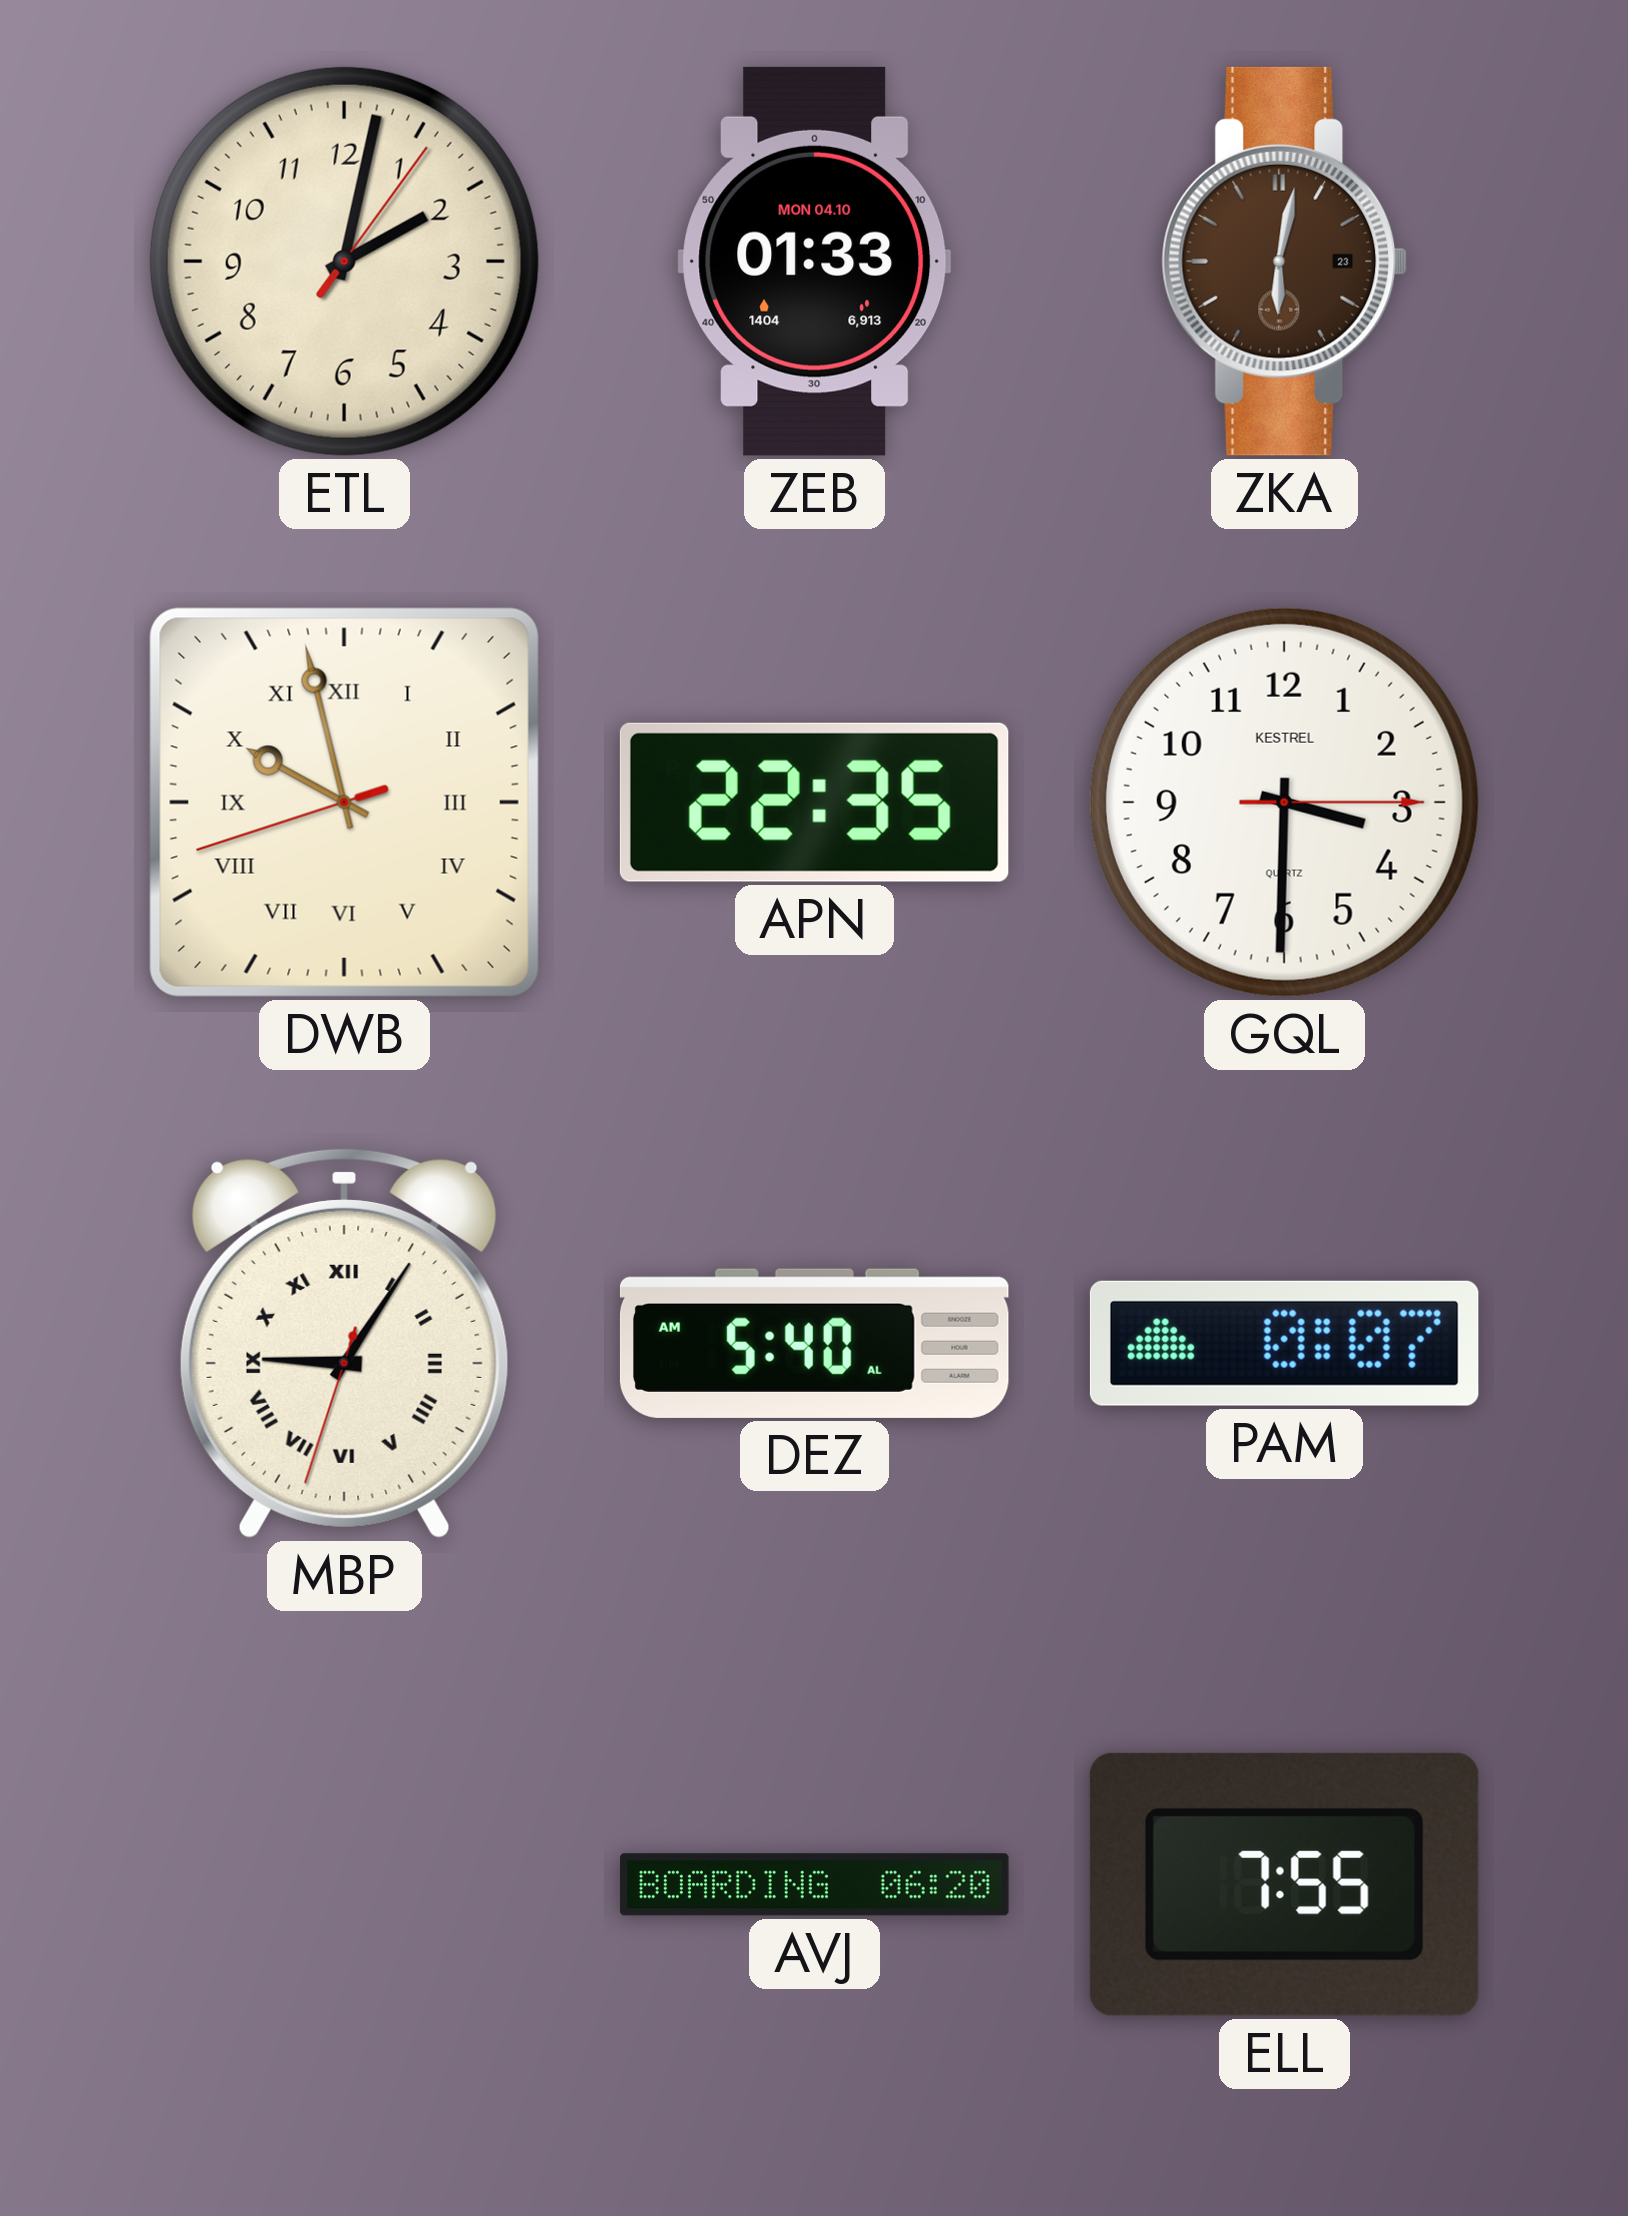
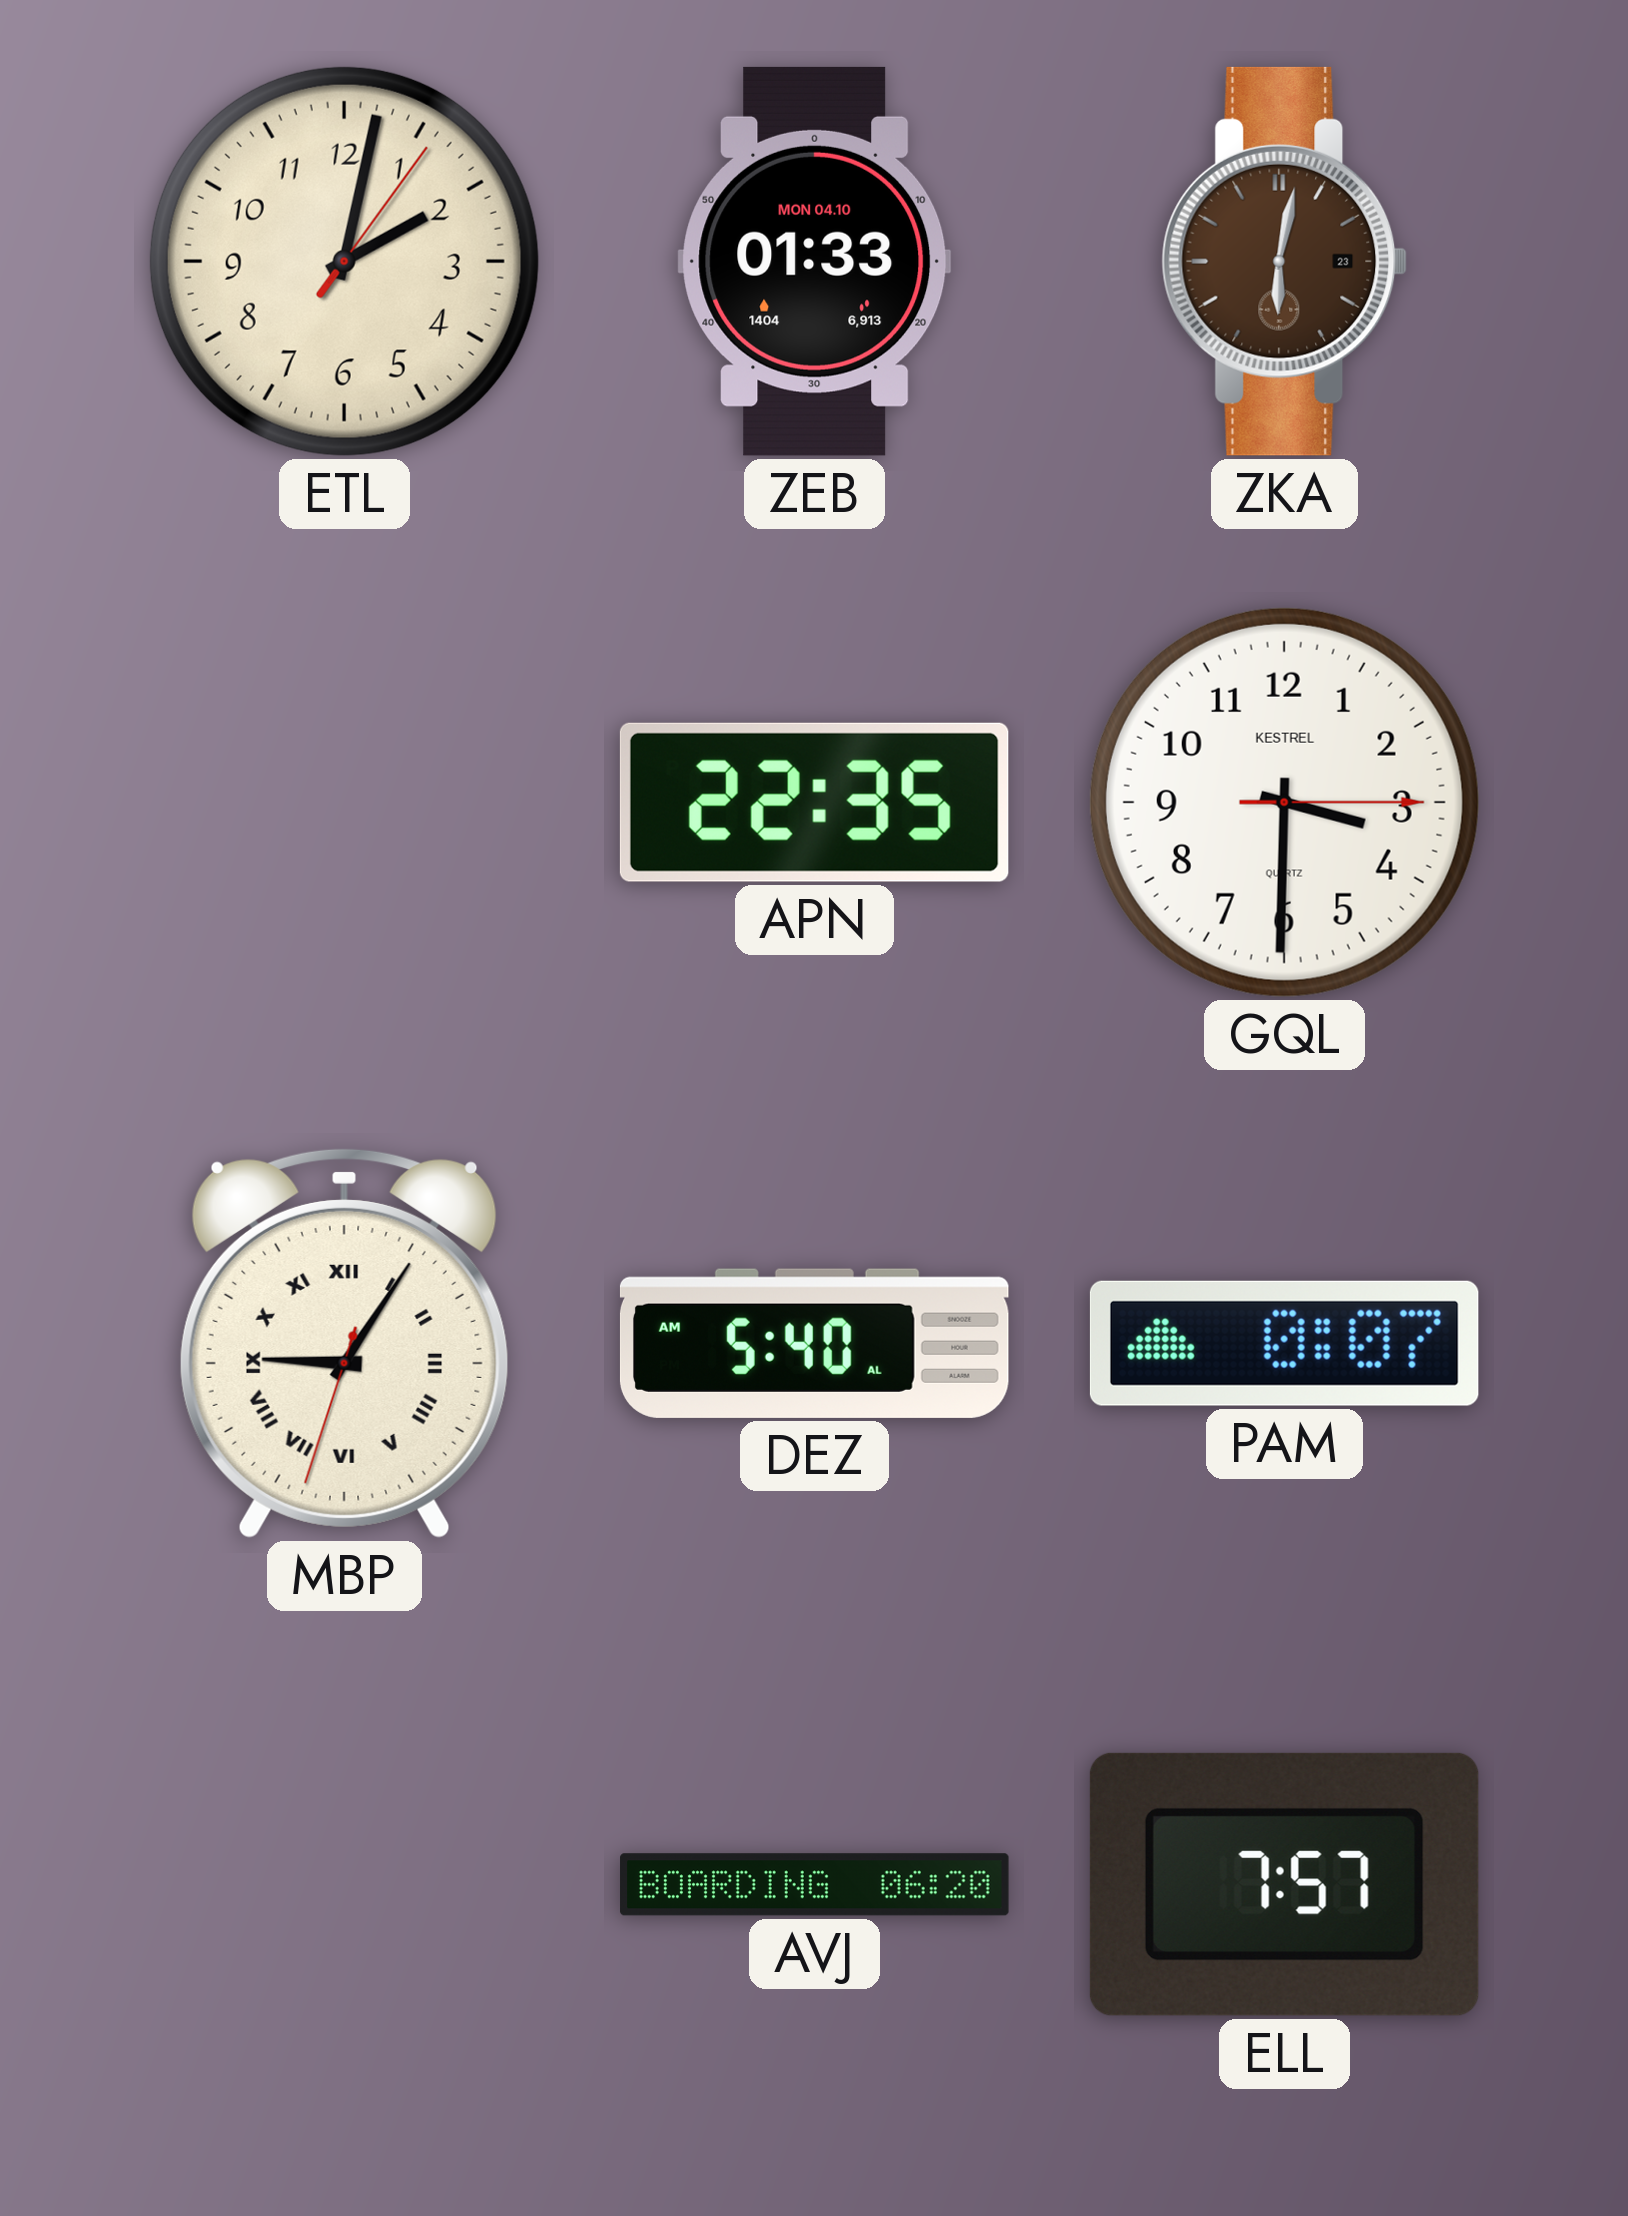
DWB: 9:57 -> none
ELL: 7:55 -> 7:57
